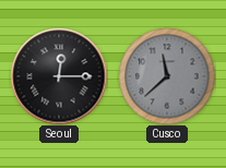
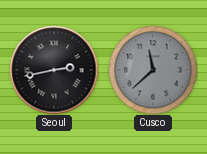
Seoul: 12:15 -> 2:43
